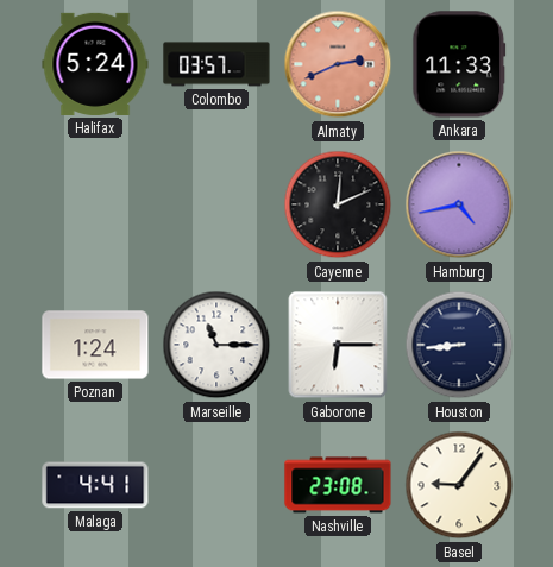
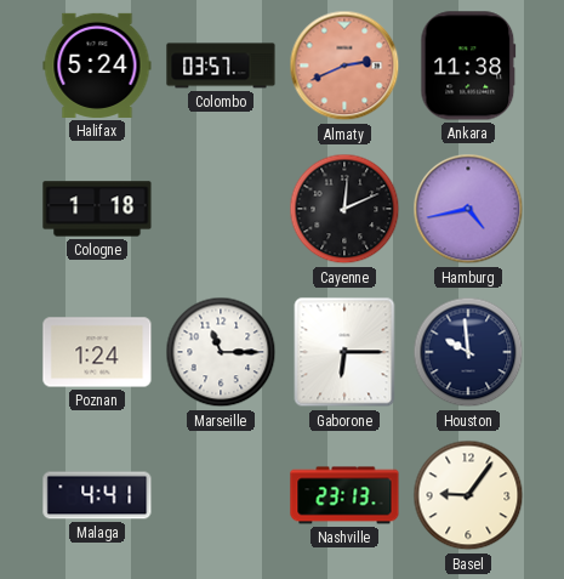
Ankara: 11:33 -> 11:38
Cologne: none -> 1:18
Houston: 8:44 -> 9:59
Nashville: 23:08 -> 23:13
